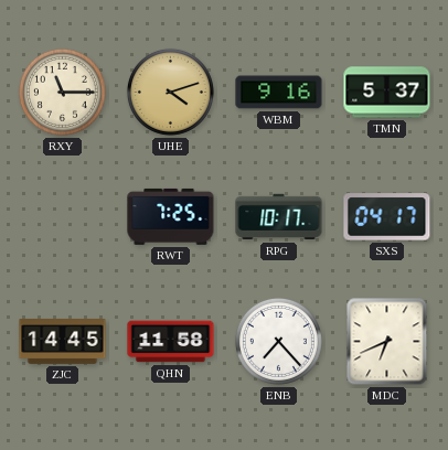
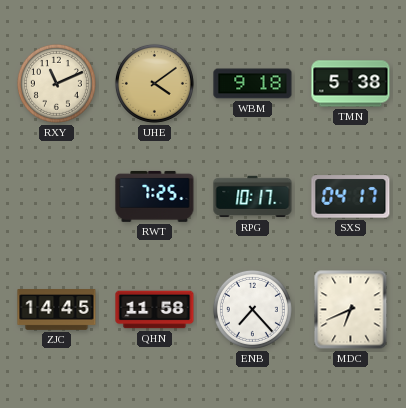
RXY: 11:15 -> 11:11
UHE: 4:12 -> 4:09
WBM: 9:16 -> 9:18
TMN: 5:37 -> 5:38
